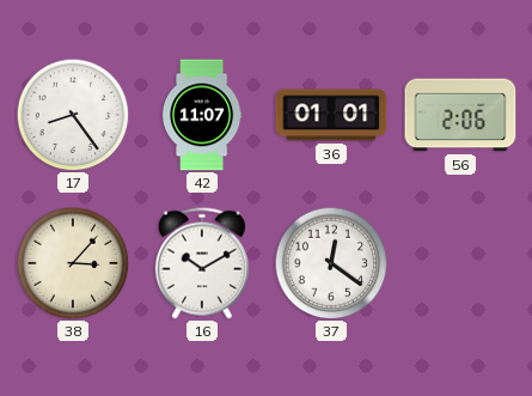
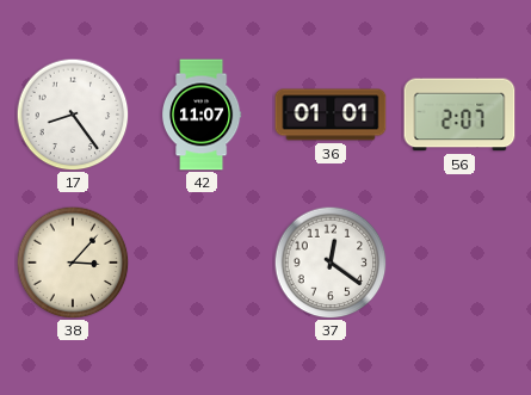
56: 2:06 -> 2:07
16: 10:10 -> none
